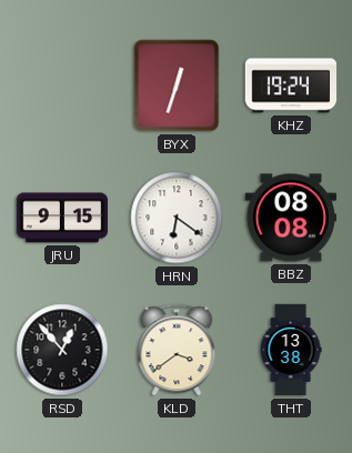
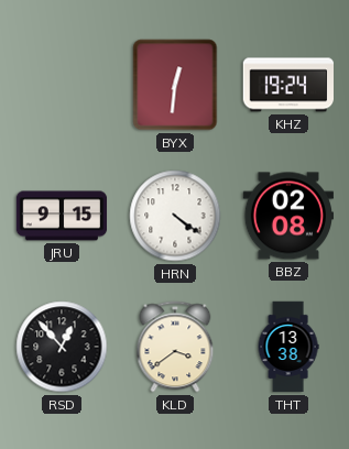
BYX: 12:33 -> 12:31
HRN: 6:21 -> 4:21
BBZ: 08:08 -> 02:08
